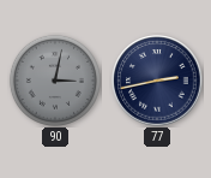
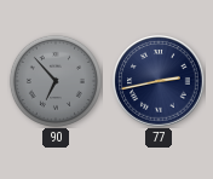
90: 3:02 -> 6:53
